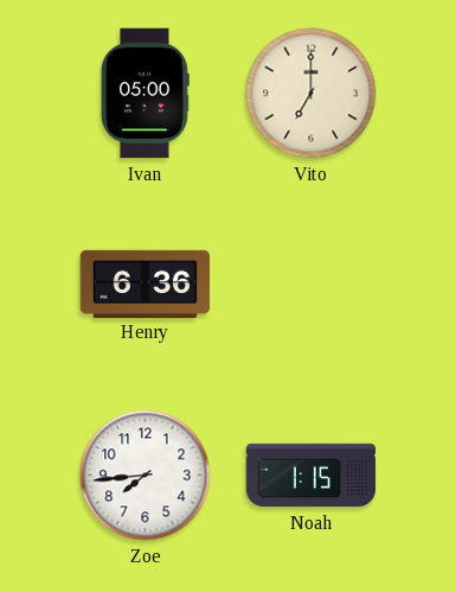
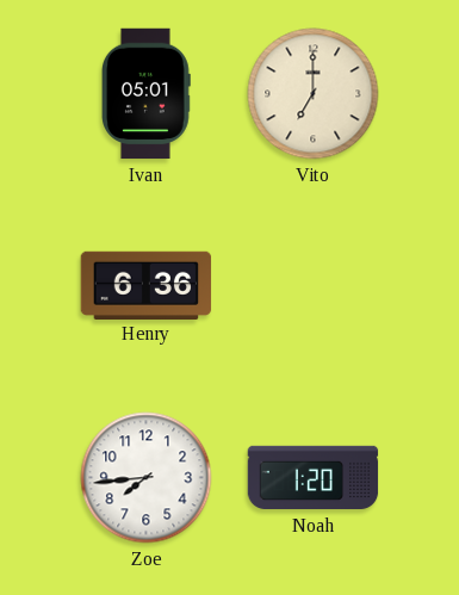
Ivan: 05:00 -> 05:01
Noah: 1:15 -> 1:20
